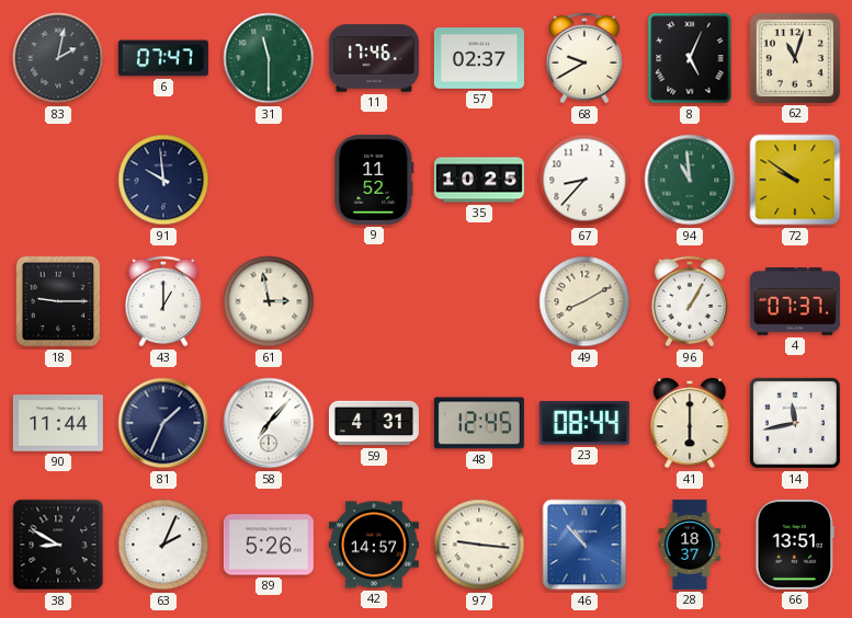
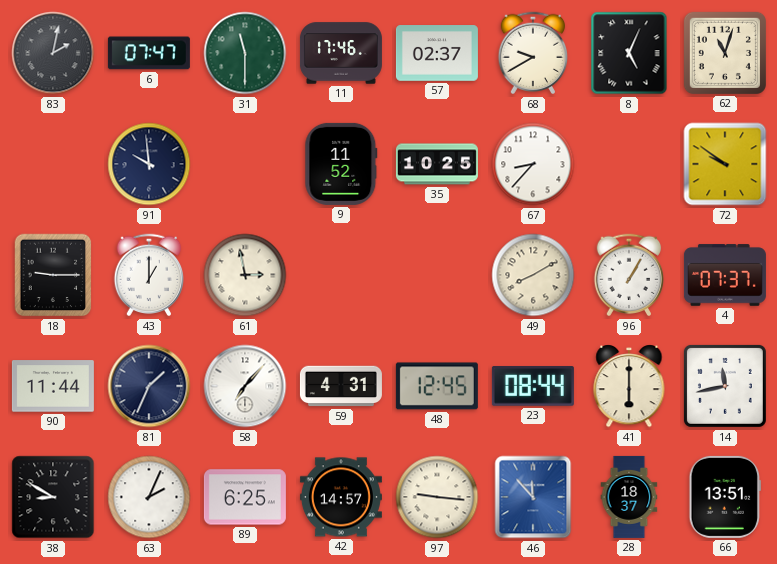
94: 10:59 -> none
89: 5:26 -> 6:25
46: 10:53 -> 11:53
